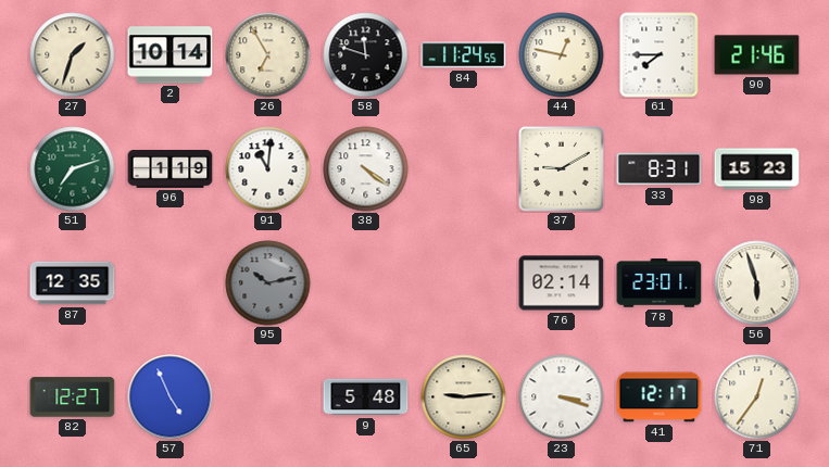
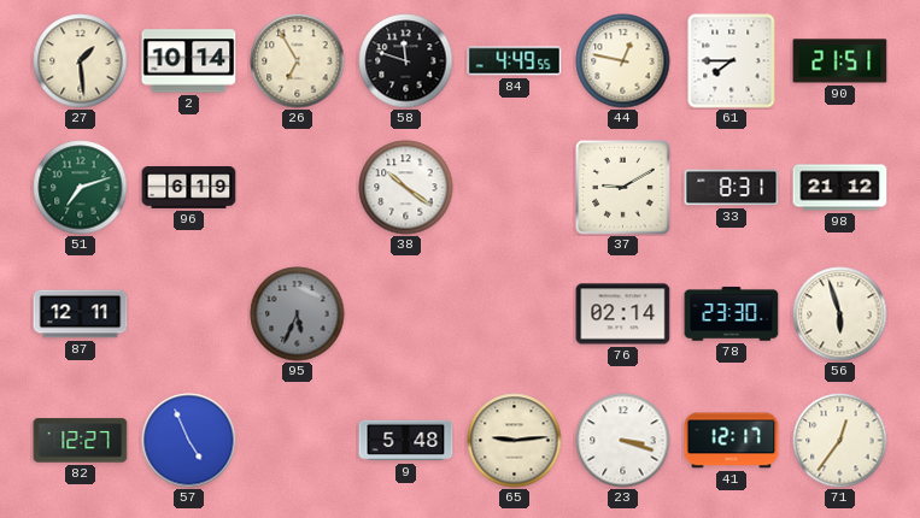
27: 1:33 -> 1:29
84: 11:24 -> 4:49
90: 21:46 -> 21:51
96: 1:19 -> 6:19
91: 11:01 -> none
38: 4:21 -> 10:21
98: 15:23 -> 21:12
87: 12:35 -> 12:11
95: 10:13 -> 5:34
78: 23:01 -> 23:30
